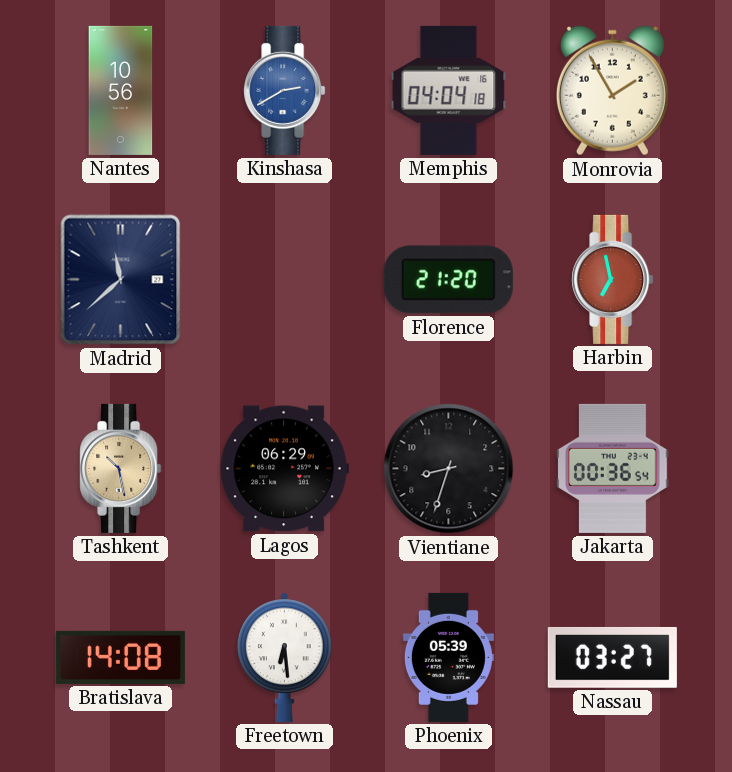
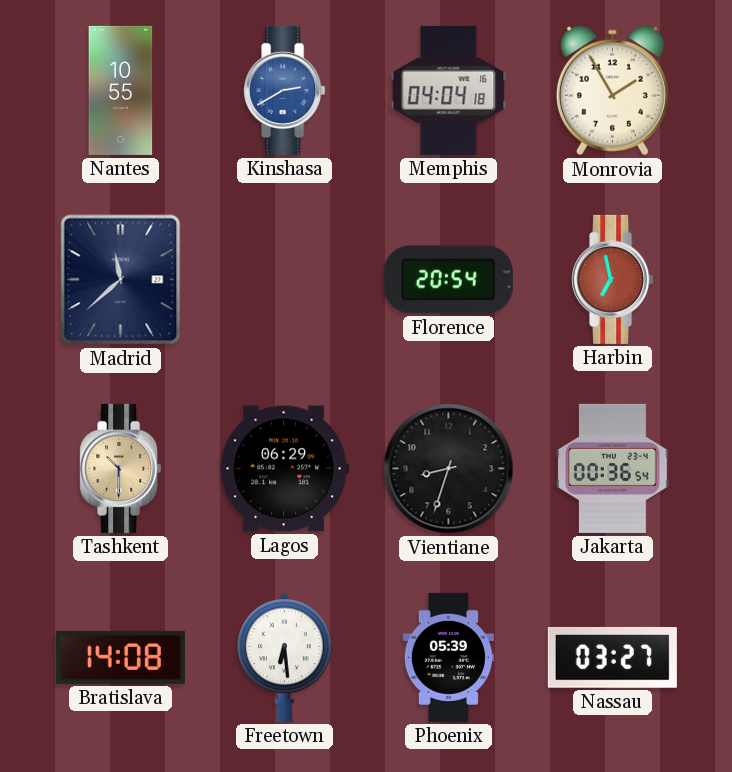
Nantes: 10:56 -> 10:55
Florence: 21:20 -> 20:54
Tashkent: 10:28 -> 10:30
